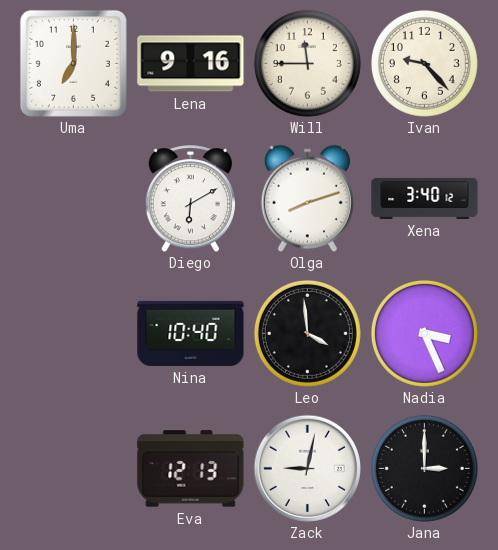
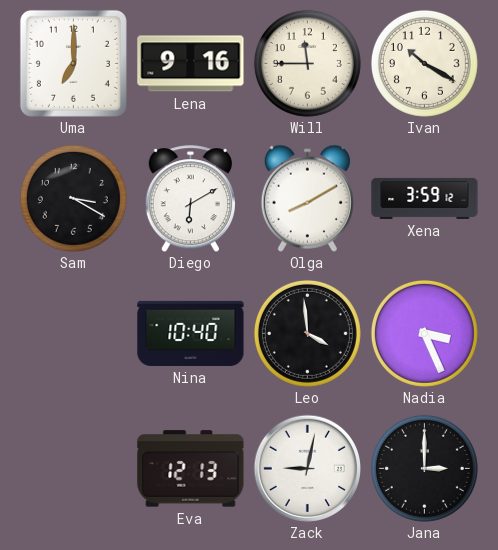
Ivan: 9:23 -> 10:20
Sam: none -> 3:20
Olga: 8:12 -> 8:10
Xena: 3:40 -> 3:59
